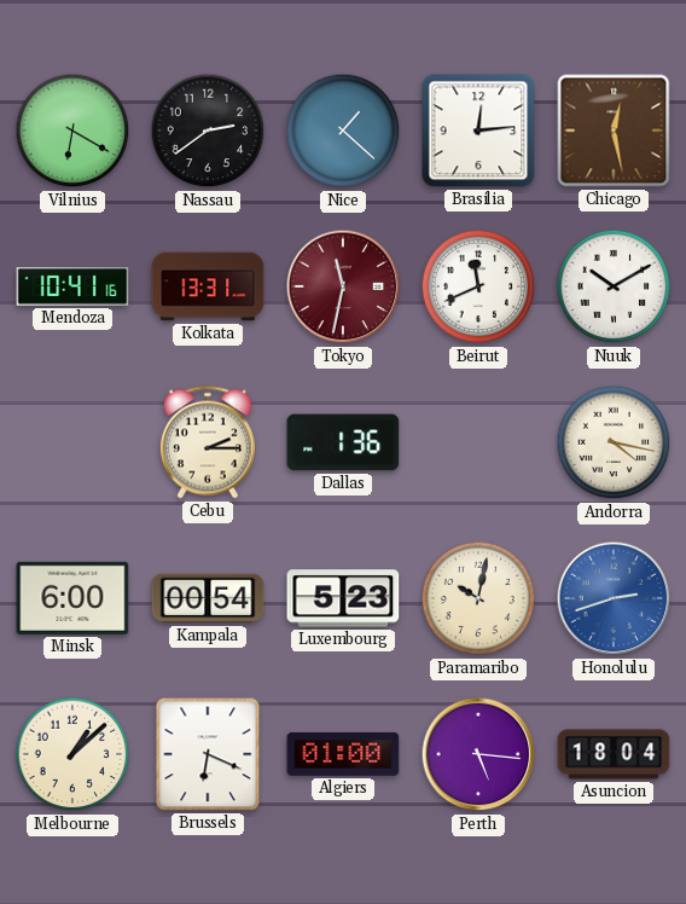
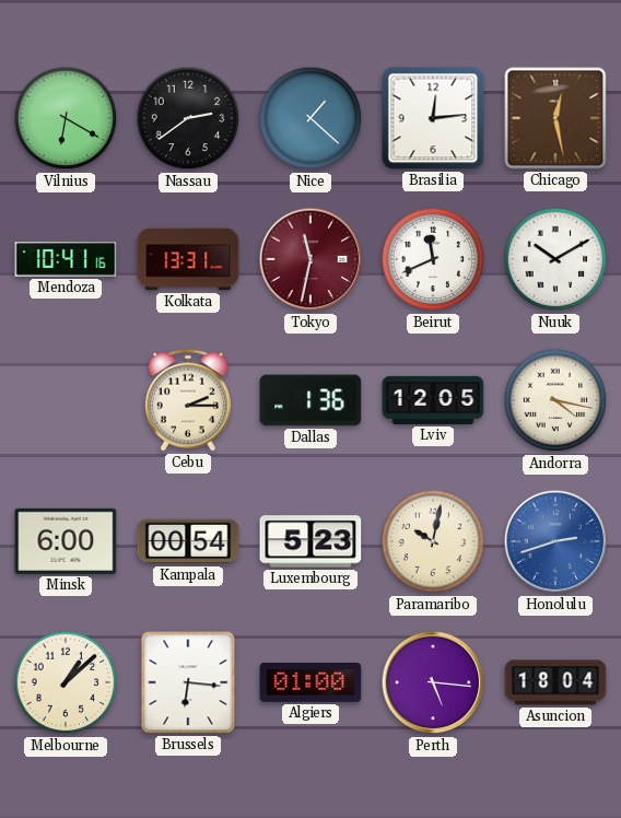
Lviv: none -> 12:05
Brussels: 6:19 -> 6:16
